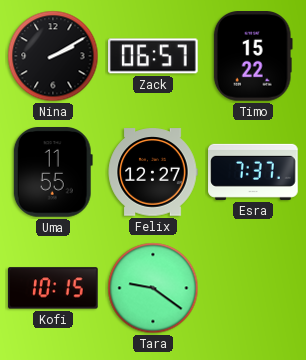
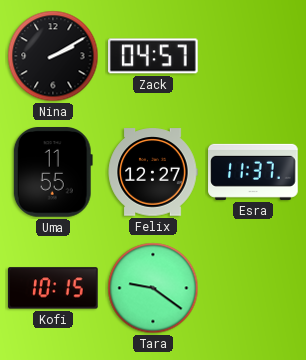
Zack: 06:57 -> 04:57
Timo: 15:22 -> none
Esra: 7:37 -> 11:37
